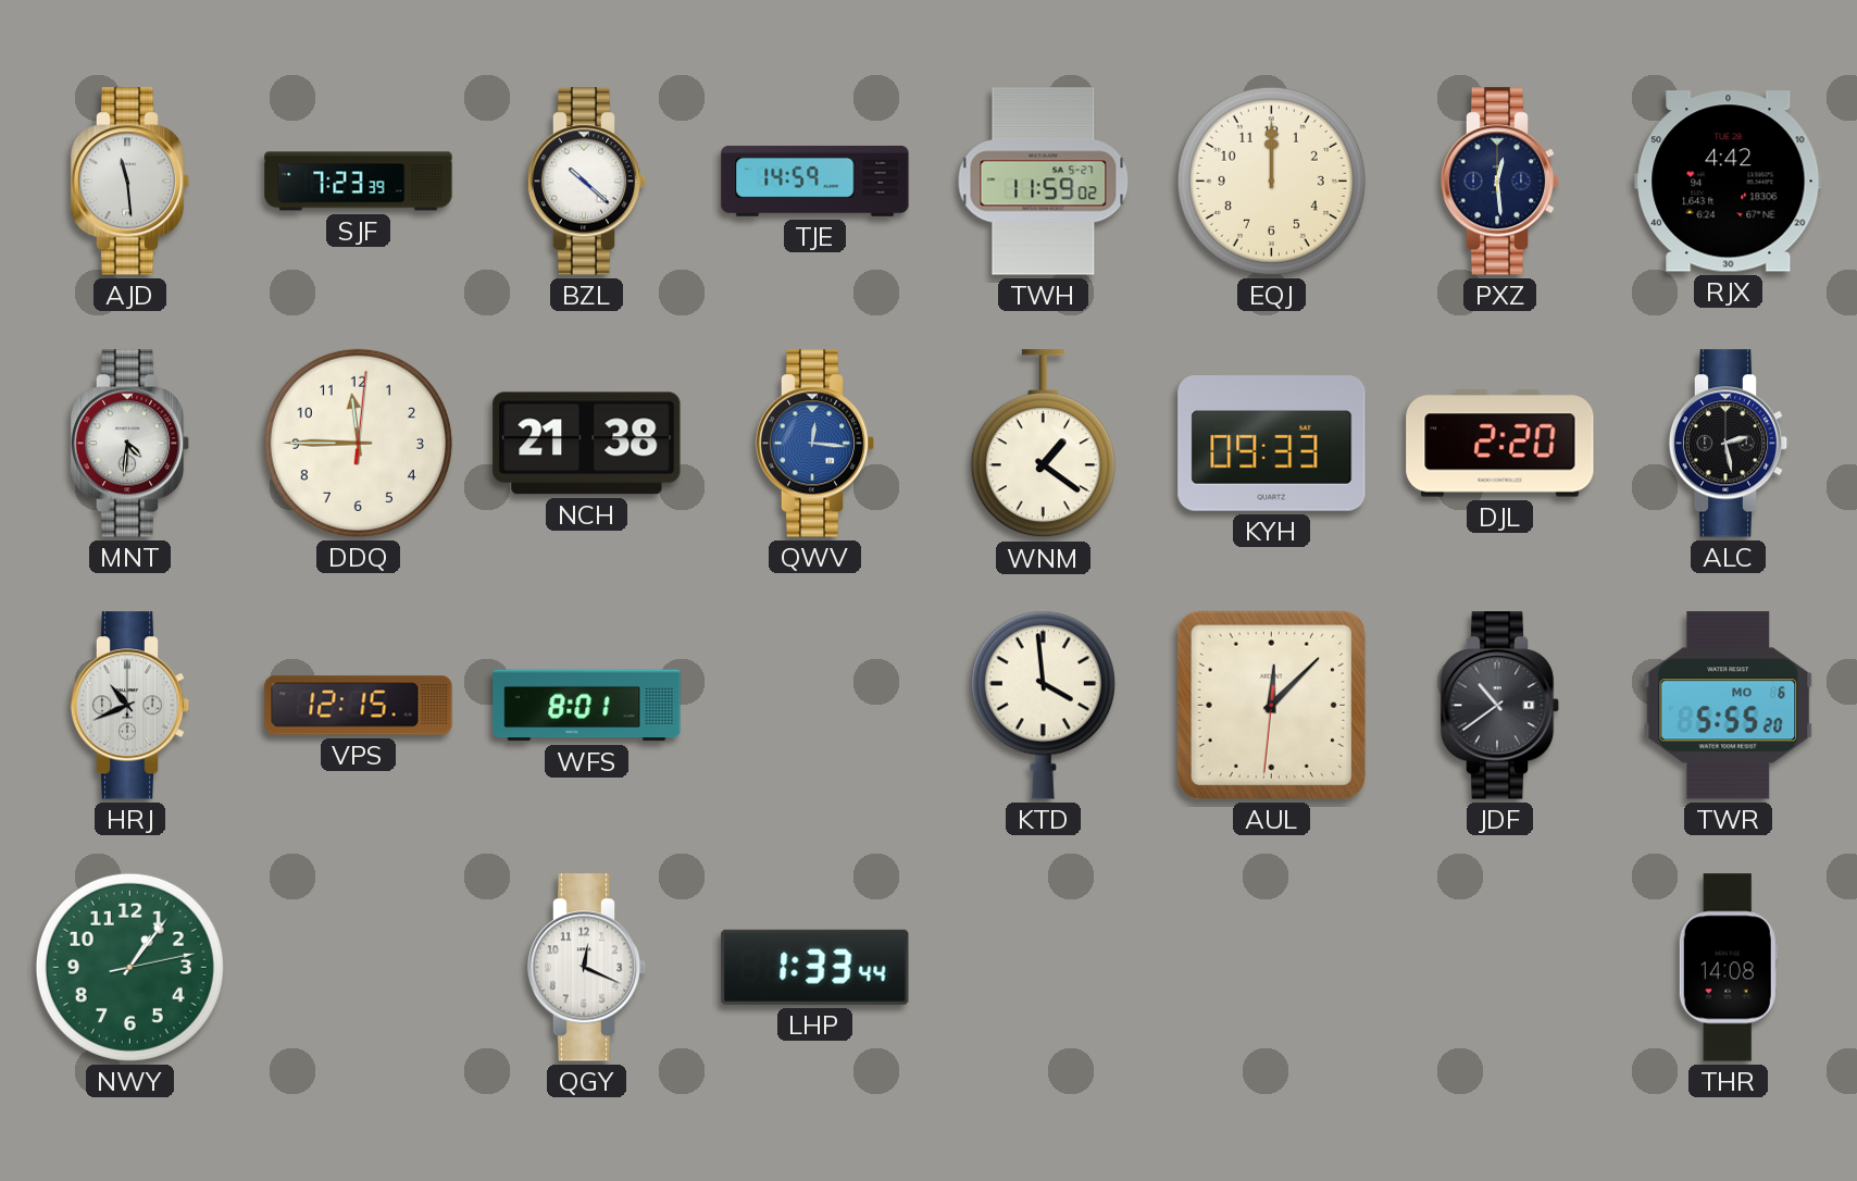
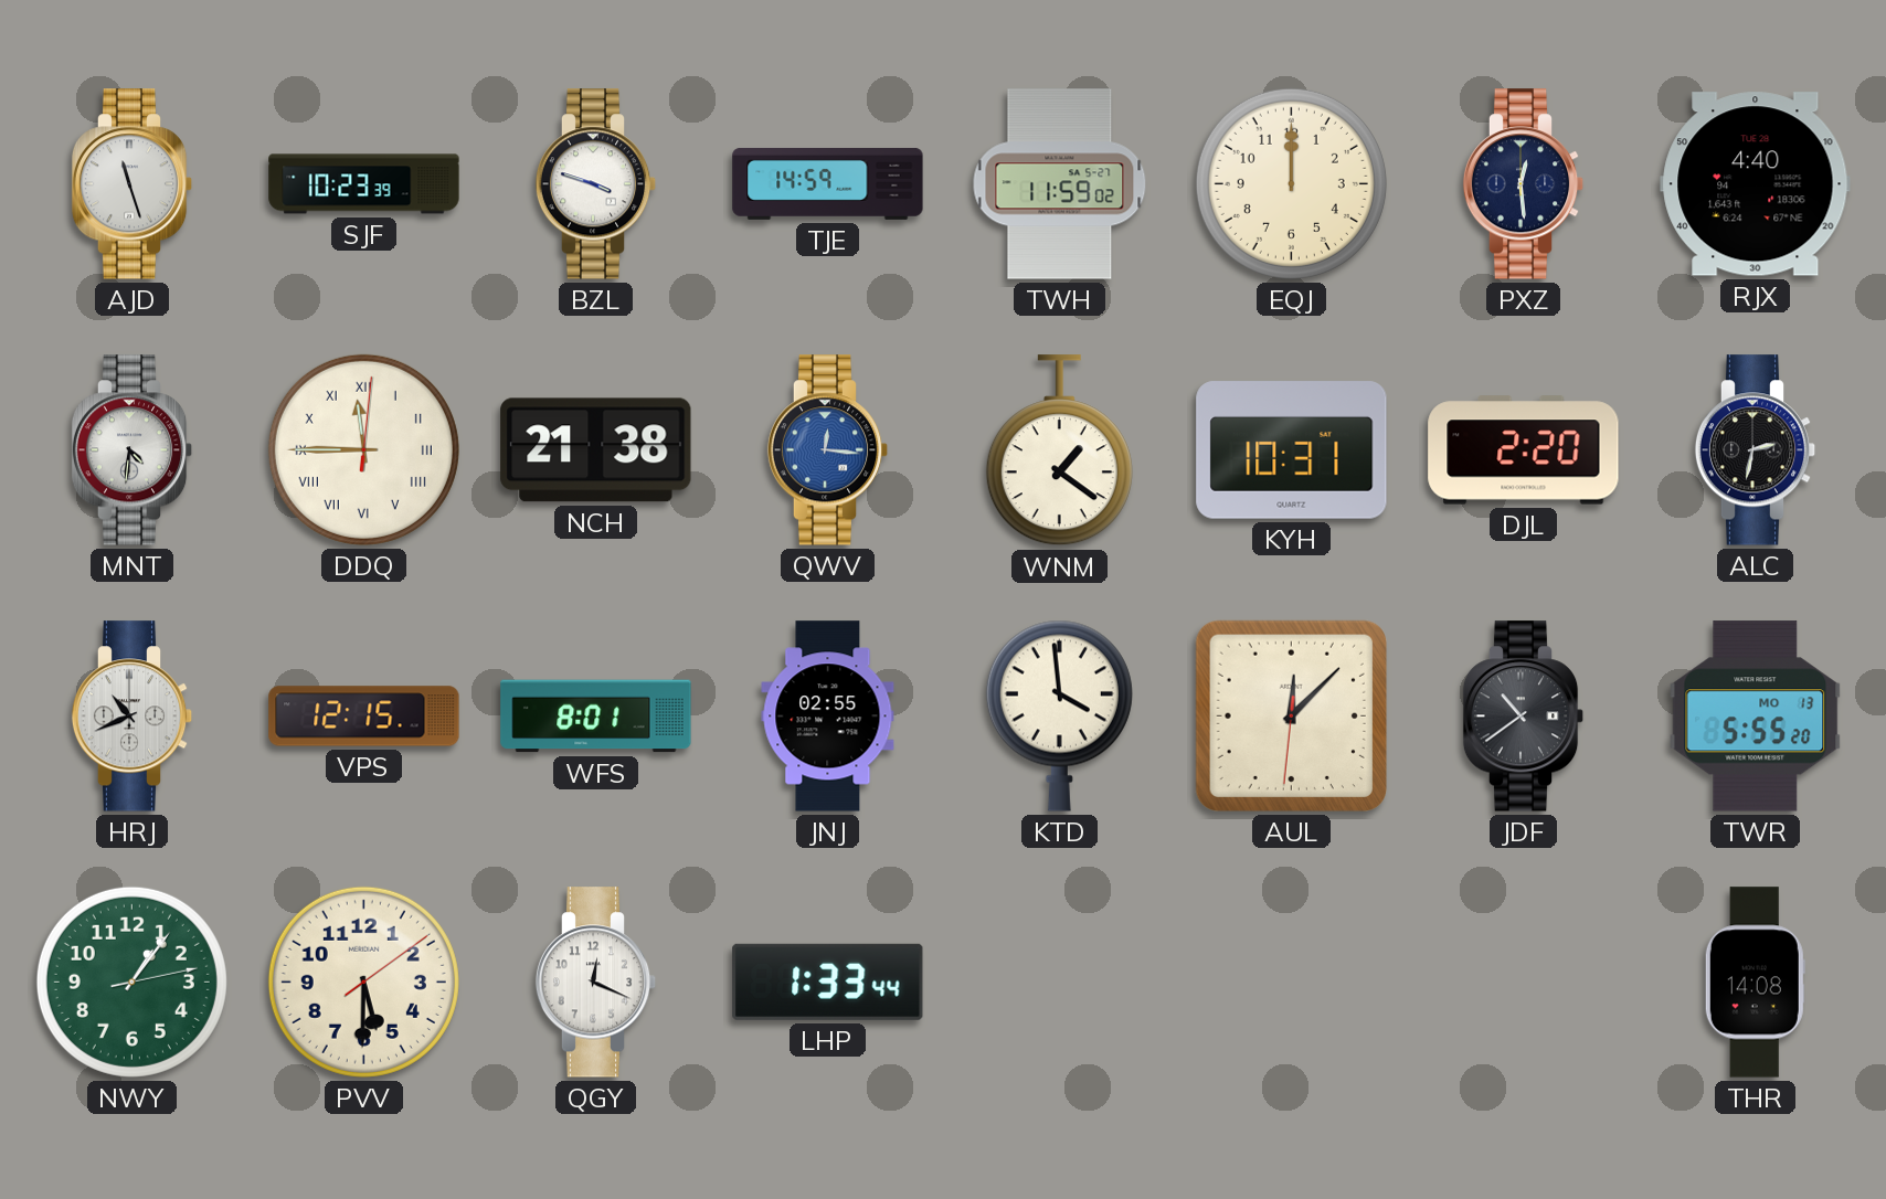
AJD: 11:29 -> 11:27
SJF: 7:23 -> 10:23
BZL: 10:22 -> 3:48
RJX: 4:42 -> 4:40
DDQ numerals: Arabic -> Roman
KYH: 09:33 -> 10:31
ALC: 2:28 -> 2:32
JNJ: none -> 02:55
TWR date: MO 6 -> MO 13
PVV: none -> 5:30
